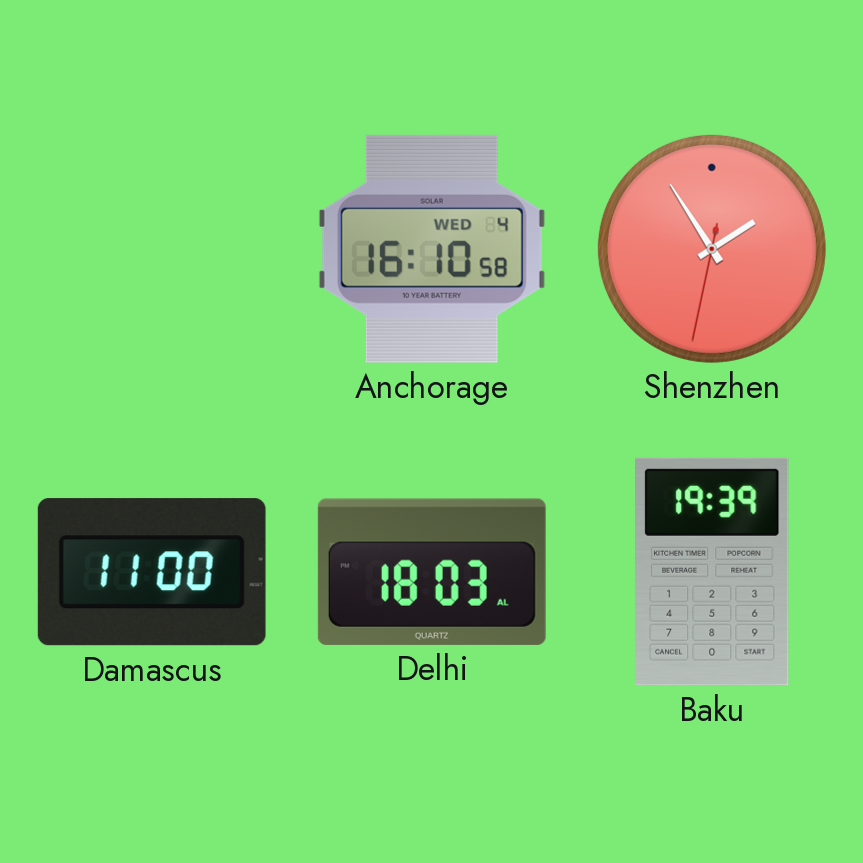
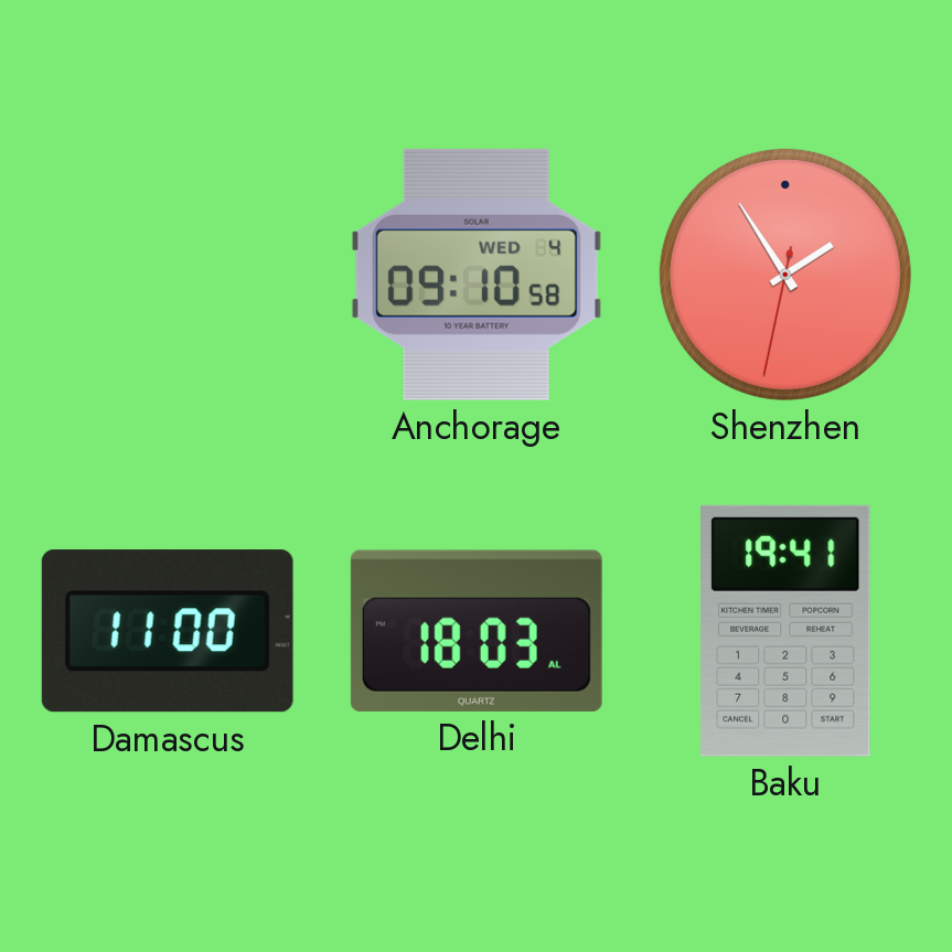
Anchorage: 16:10 -> 09:10
Baku: 19:39 -> 19:41
